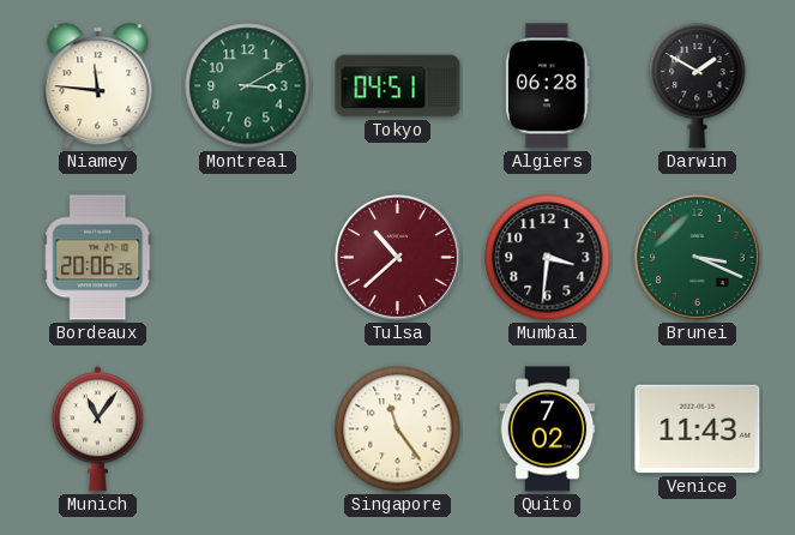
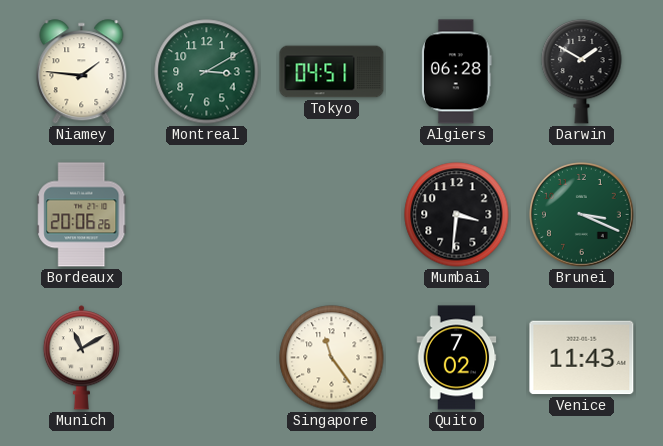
Niamey: 11:46 -> 1:46
Tulsa: 10:38 -> none
Munich: 11:06 -> 11:10
